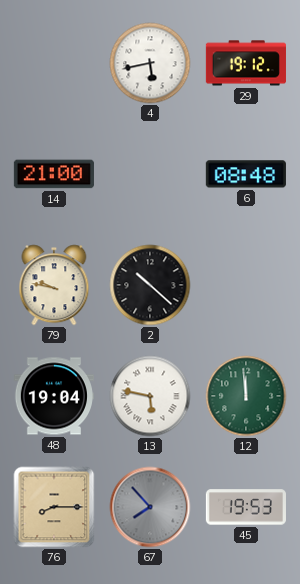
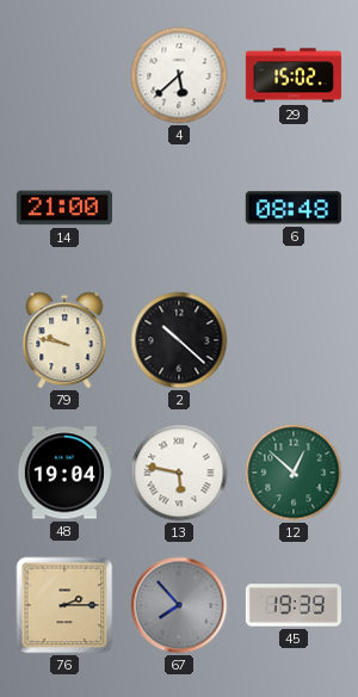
4: 5:43 -> 5:38
29: 19:12 -> 15:02
12: 11:59 -> 12:52
76: 8:15 -> 2:15
45: 19:53 -> 19:39
